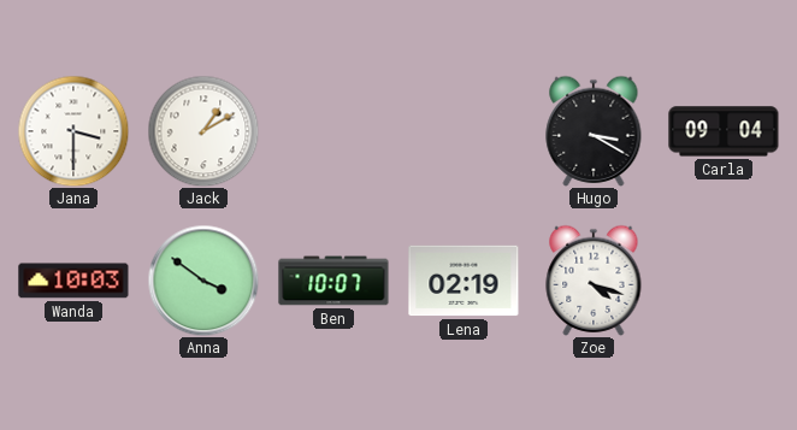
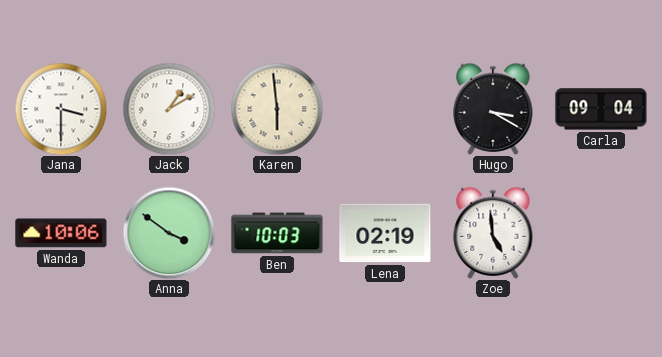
Karen: none -> 5:59
Wanda: 10:03 -> 10:06
Ben: 10:07 -> 10:03
Zoe: 4:18 -> 4:59
